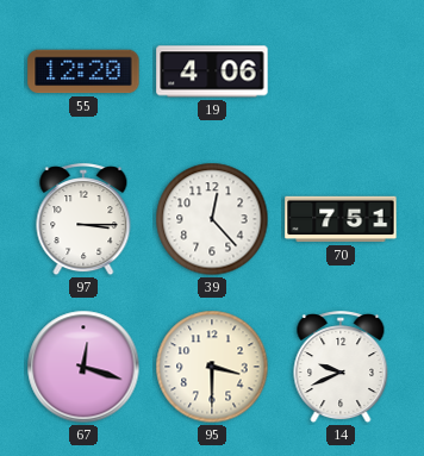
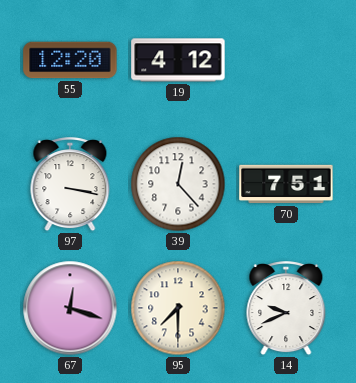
19: 4:06 -> 4:12
97: 3:15 -> 3:17
95: 3:30 -> 7:30
